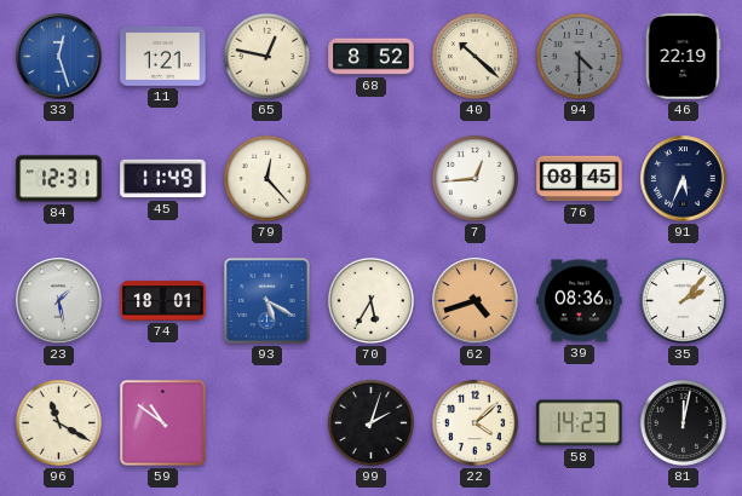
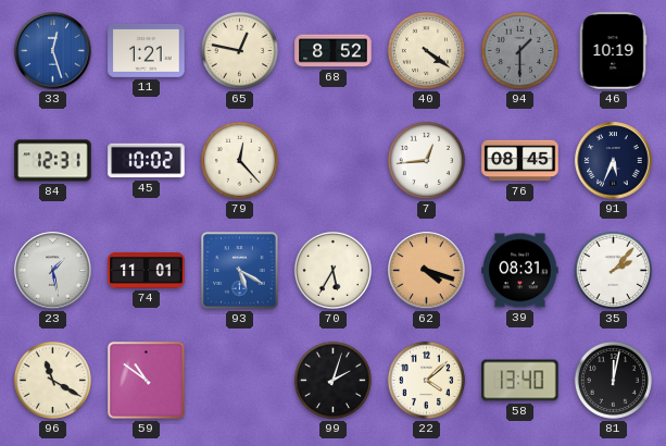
40: 10:22 -> 4:21
94: 4:30 -> 1:30
46: 22:19 -> 10:19
45: 11:49 -> 10:02
74: 18:01 -> 11:01
62: 4:42 -> 4:18
39: 08:36 -> 08:31
58: 14:23 -> 13:40
